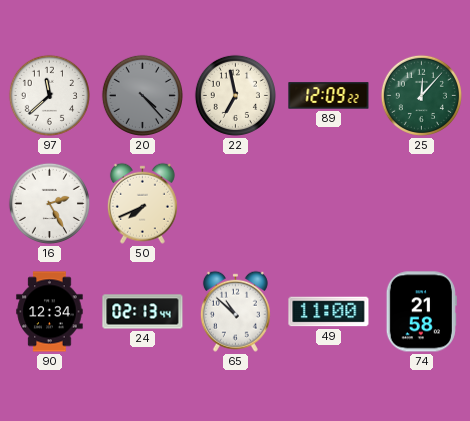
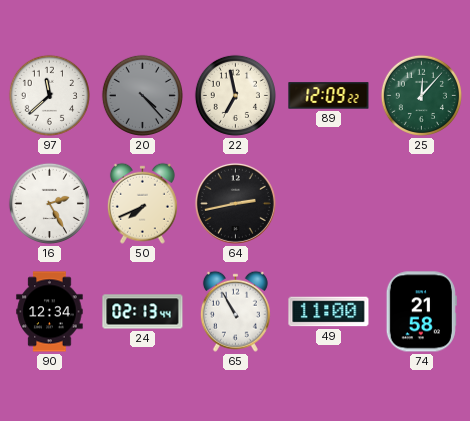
64: none -> 2:43
65: 10:52 -> 10:55
